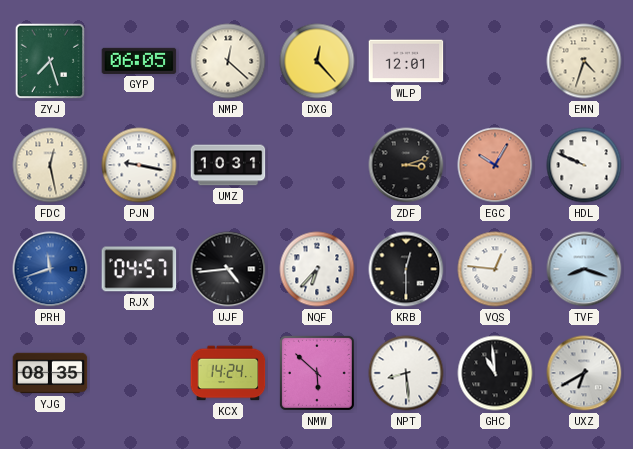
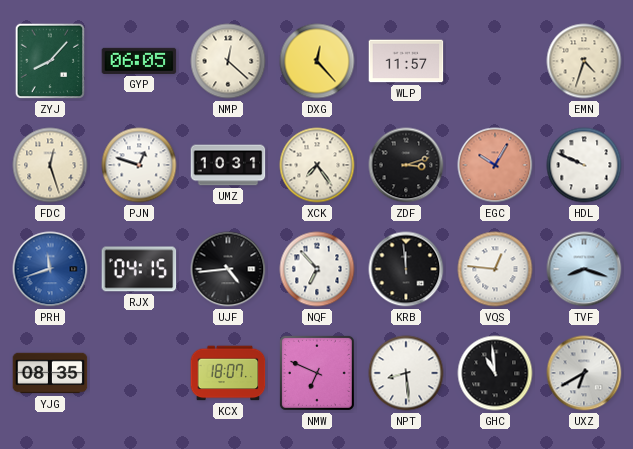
ZYJ: 7:27 -> 8:07
WLP: 12:01 -> 11:57
FDC: 12:28 -> 12:27
PJN: 9:17 -> 12:48
XCK: none -> 7:24
RJX: 04:57 -> 04:15
NQF: 6:37 -> 6:53
KRB: 12:30 -> 11:59
KCX: 14:24 -> 18:07
NMW: 5:52 -> 6:49
